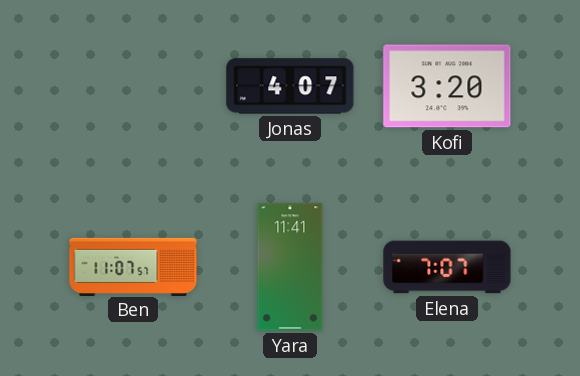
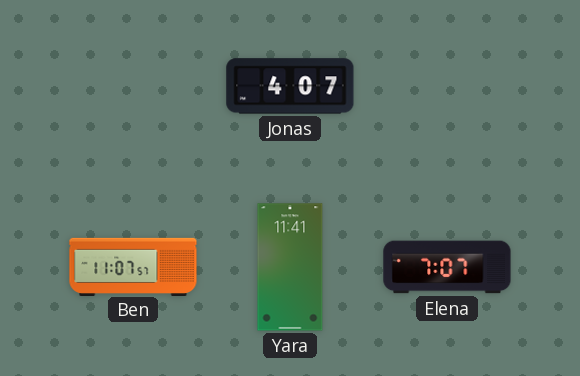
Kofi: 3:20 -> none
